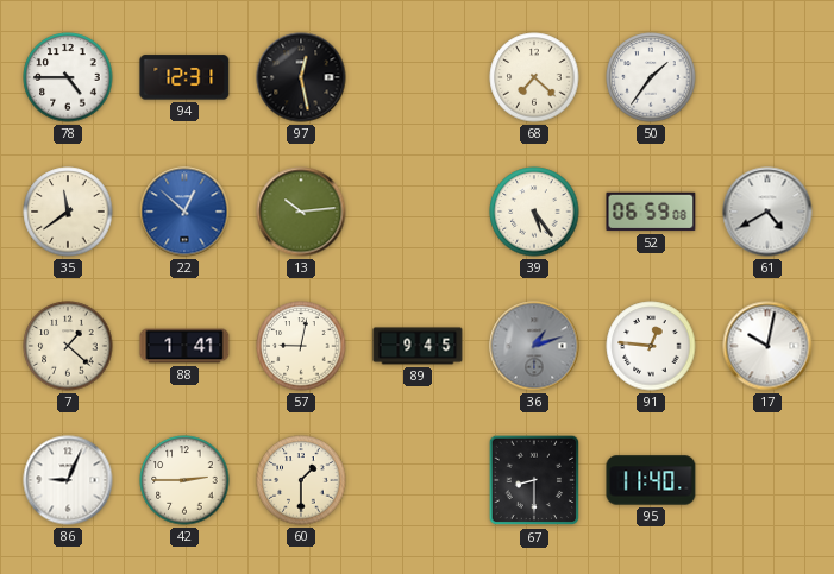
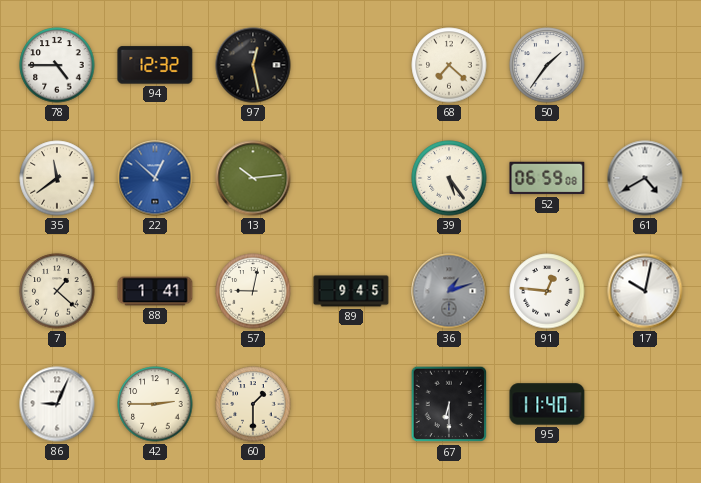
94: 12:31 -> 12:32
67: 8:30 -> 6:30
